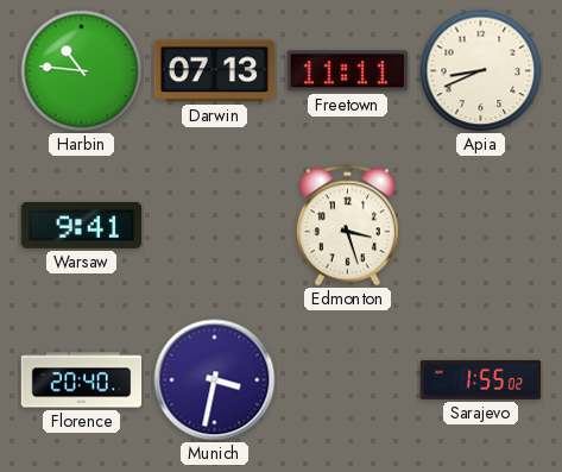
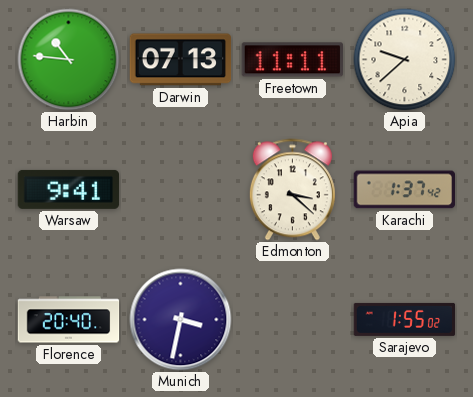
Apia: 8:41 -> 9:38
Edmonton: 3:27 -> 3:22
Karachi: none -> 1:37
